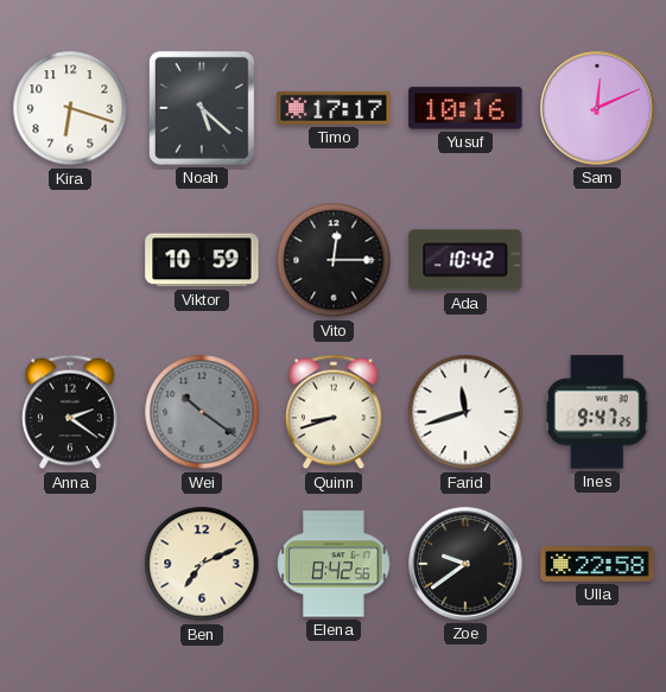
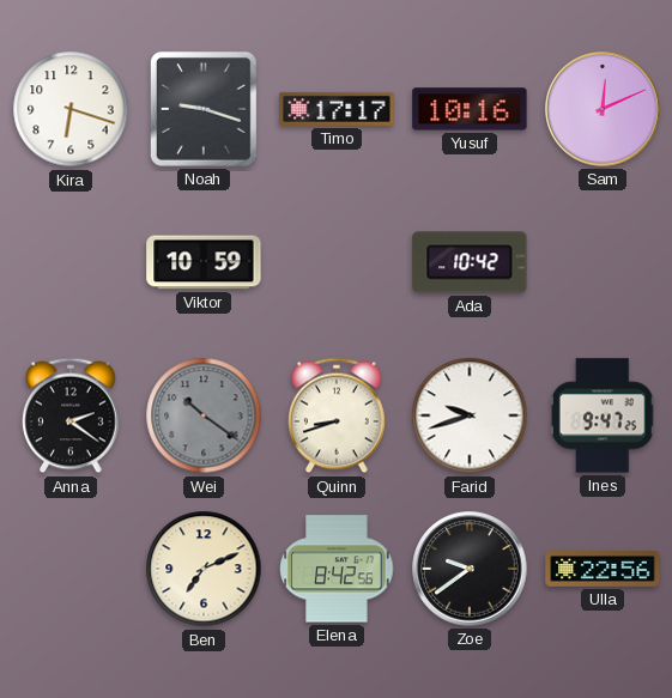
Noah: 5:22 -> 9:18
Vito: 12:15 -> none
Farid: 11:42 -> 9:42
Ulla: 22:58 -> 22:56
